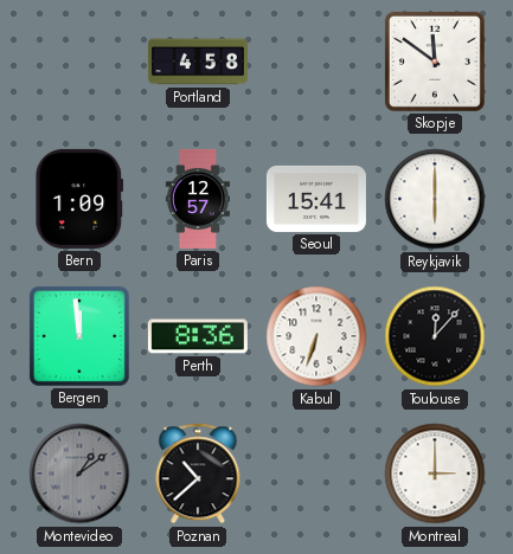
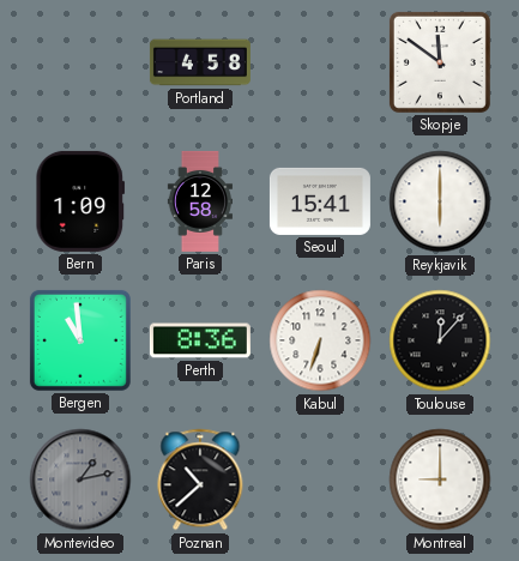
Paris: 12:57 -> 12:58
Bergen: 11:59 -> 10:59
Montevideo: 1:09 -> 1:13
Montreal: 3:00 -> 9:00
